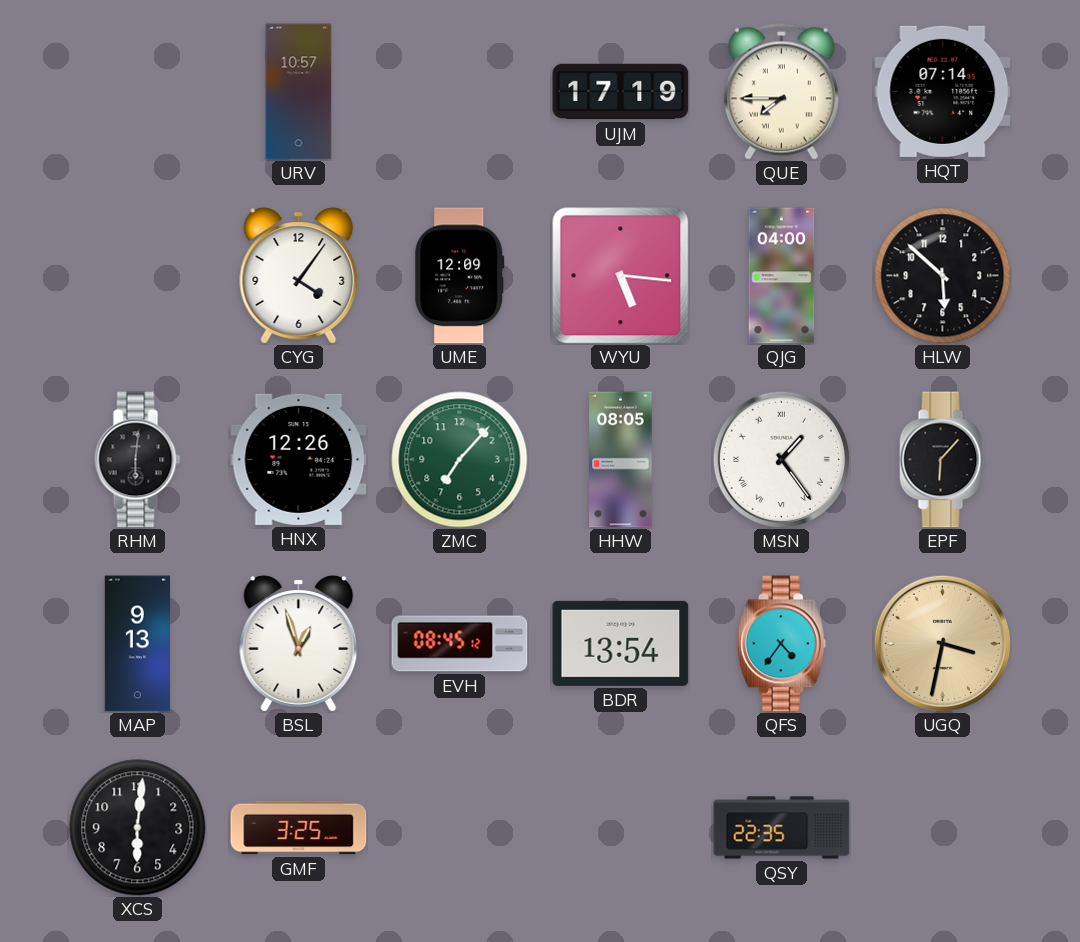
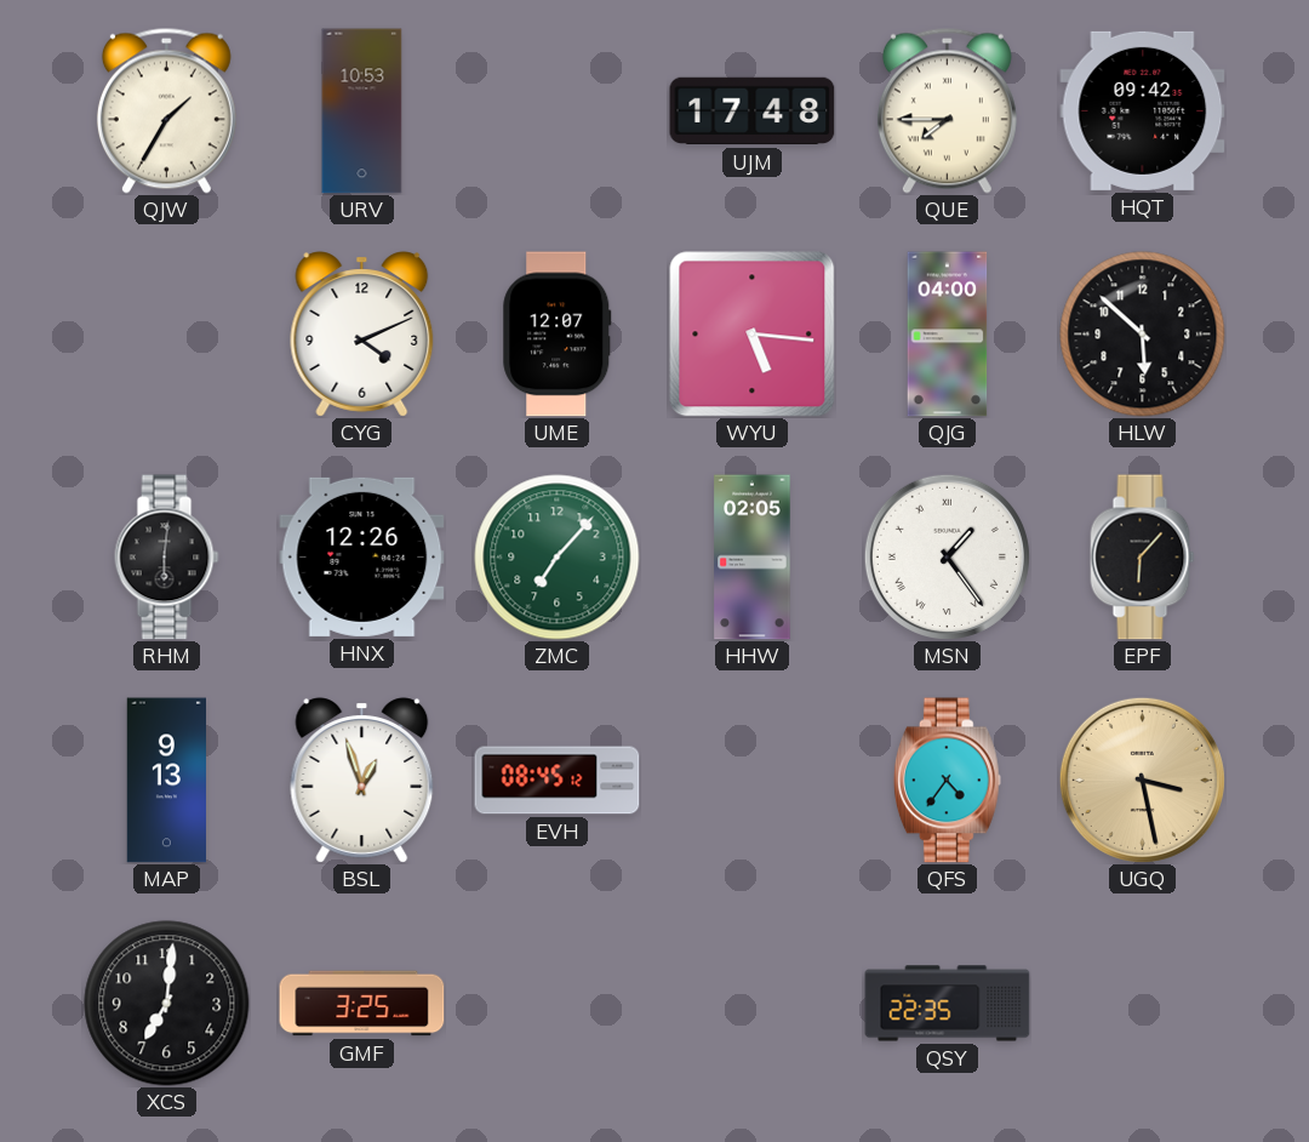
QJW: none -> 1:35
URV: 10:57 -> 10:53
UJM: 17:19 -> 17:48
HQT: 07:14 -> 09:42
CYG: 4:06 -> 4:11
UME: 12:09 -> 12:07
HHW: 08:05 -> 02:05
BDR: 13:54 -> none
UGQ: 3:32 -> 3:28
XCS: 6:01 -> 7:01
